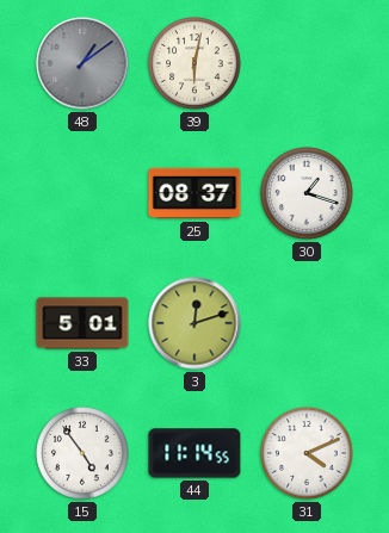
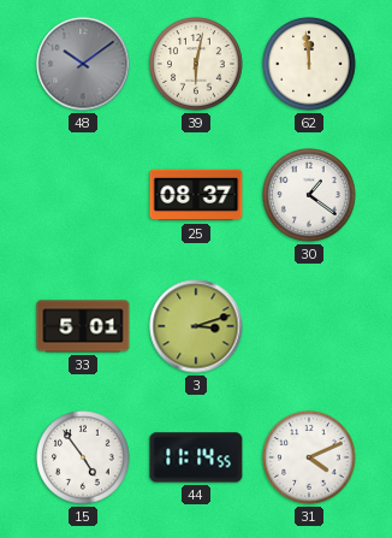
48: 1:09 -> 10:09
62: none -> 11:59
30: 1:18 -> 1:21
3: 12:12 -> 3:12
